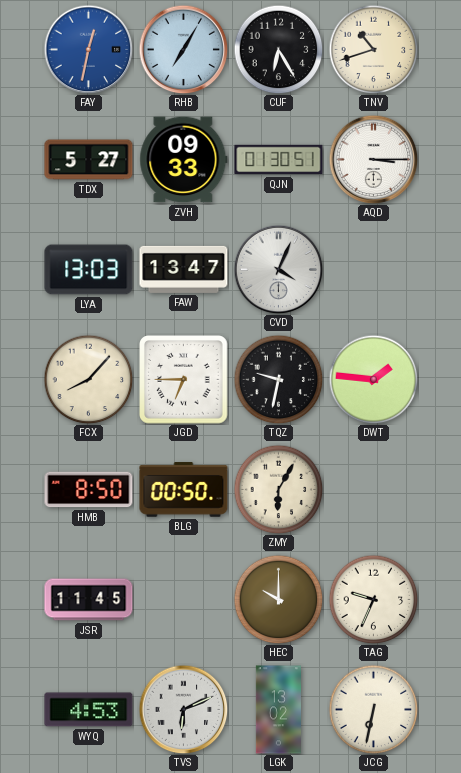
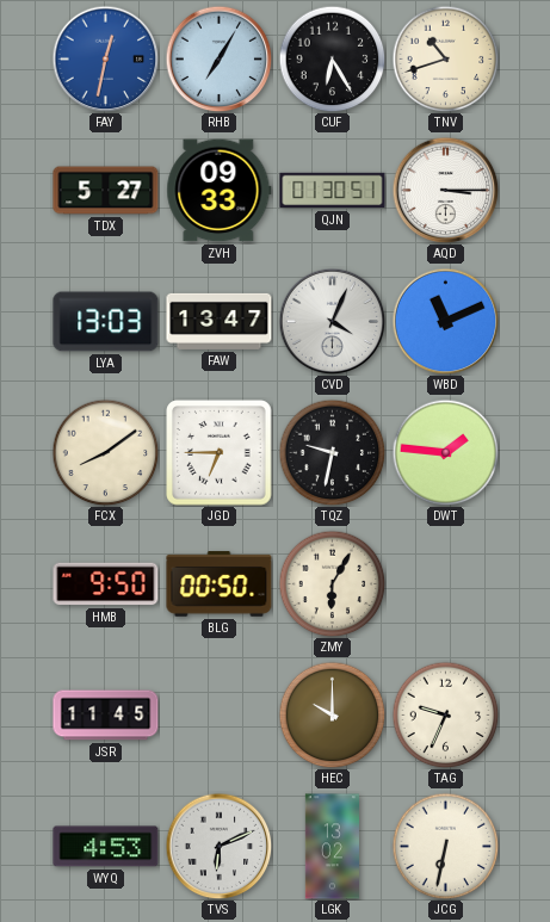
WBD: none -> 11:11
FCX: 8:07 -> 8:09
HMB: 8:50 -> 9:50
